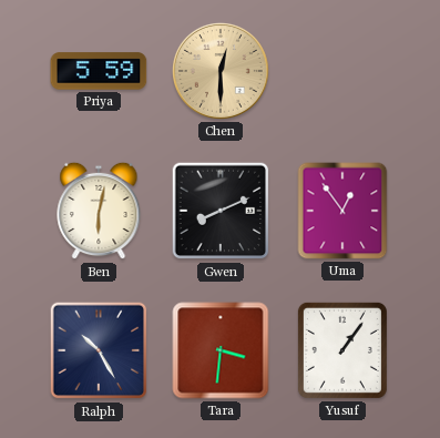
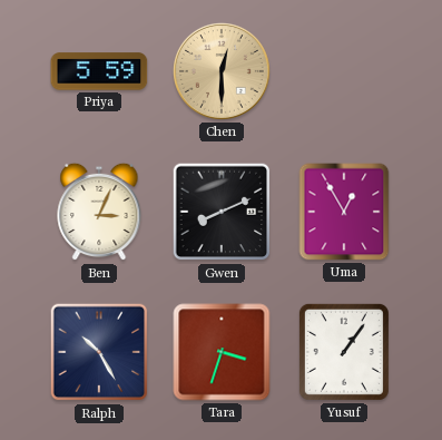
Ben: 6:02 -> 3:04
Uma: 12:54 -> 12:55
Tara: 3:31 -> 3:33
